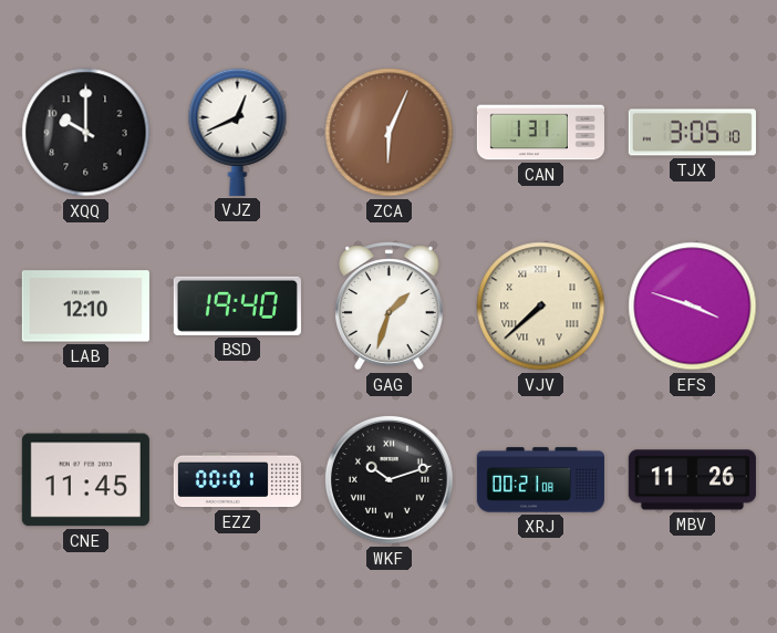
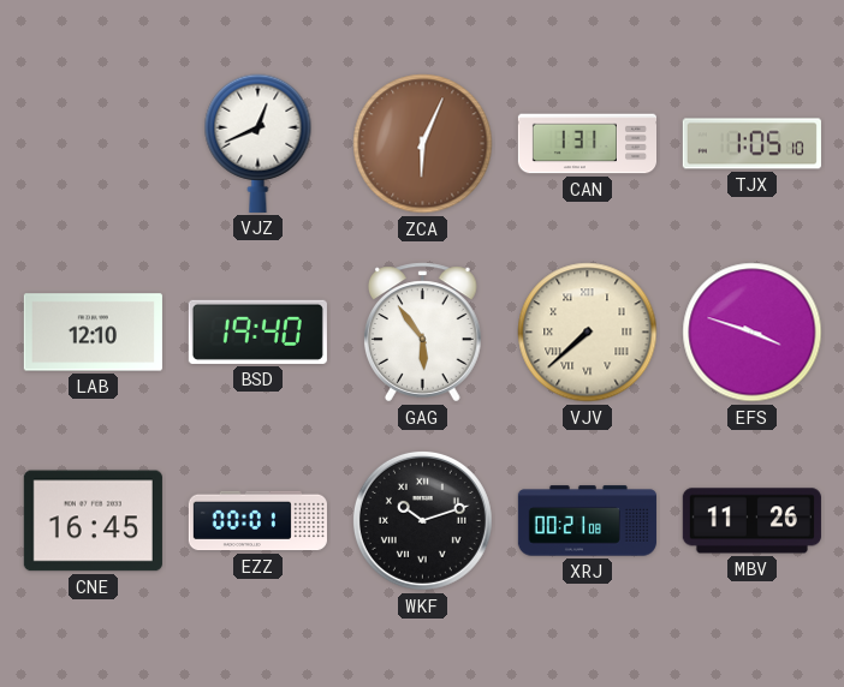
XQQ: 10:00 -> none
TJX: 3:05 -> 1:05
GAG: 1:33 -> 5:54
CNE: 11:45 -> 16:45
